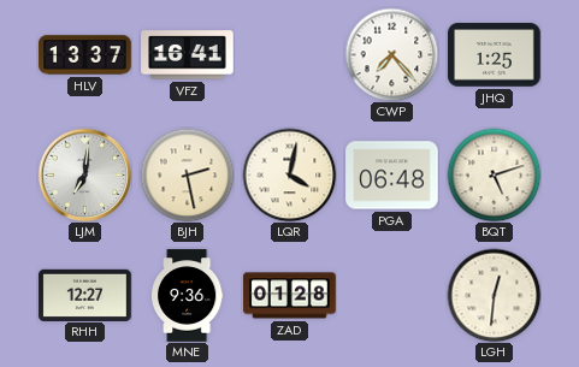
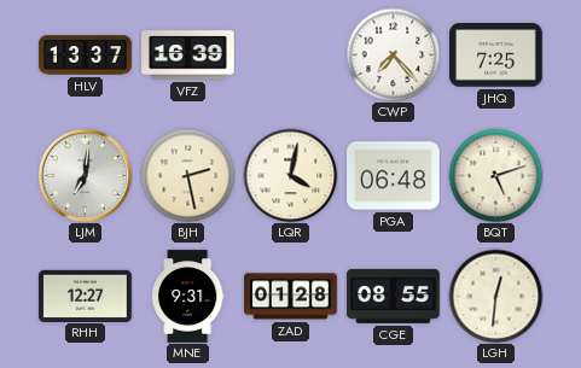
VFZ: 16:41 -> 16:39
JHQ: 1:25 -> 7:25
MNE: 9:36 -> 9:31
CGE: none -> 08:55
